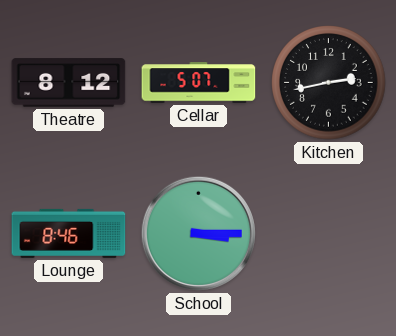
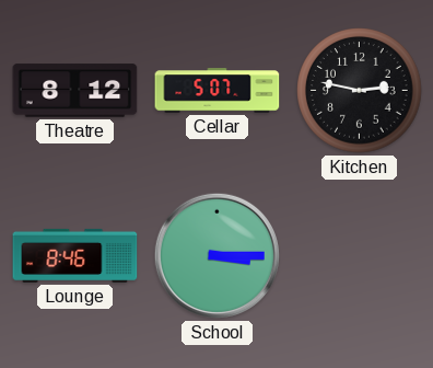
Kitchen: 2:43 -> 2:47
